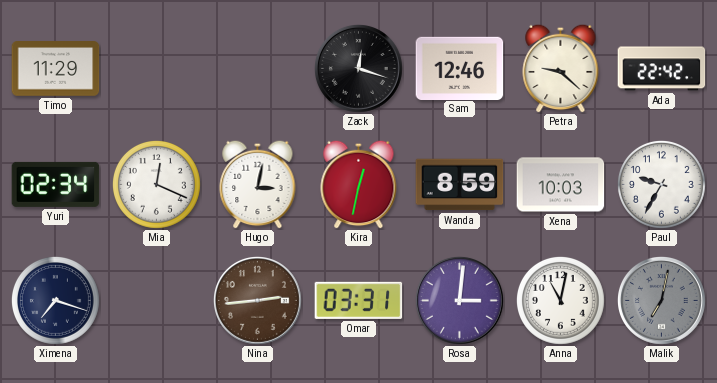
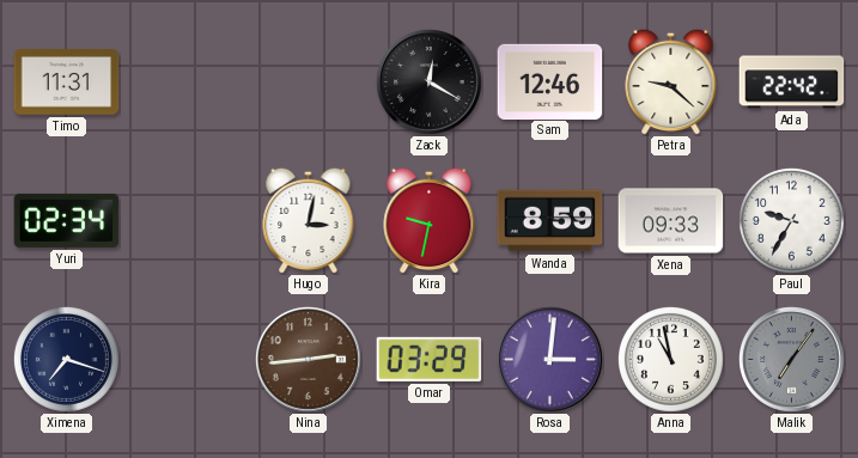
Timo: 11:29 -> 11:31
Zack: 12:18 -> 12:20
Mia: 12:19 -> none
Kira: 12:32 -> 9:32
Xena: 10:03 -> 09:33
Omar: 03:31 -> 03:29
Anna: 11:02 -> 10:58
Malik: 7:02 -> 7:06
